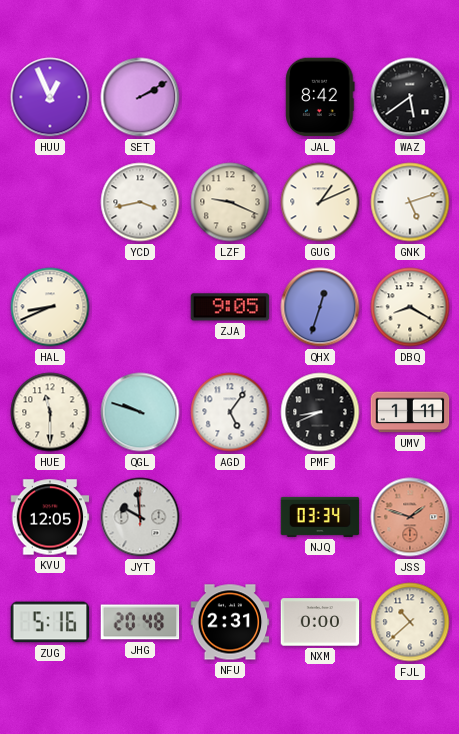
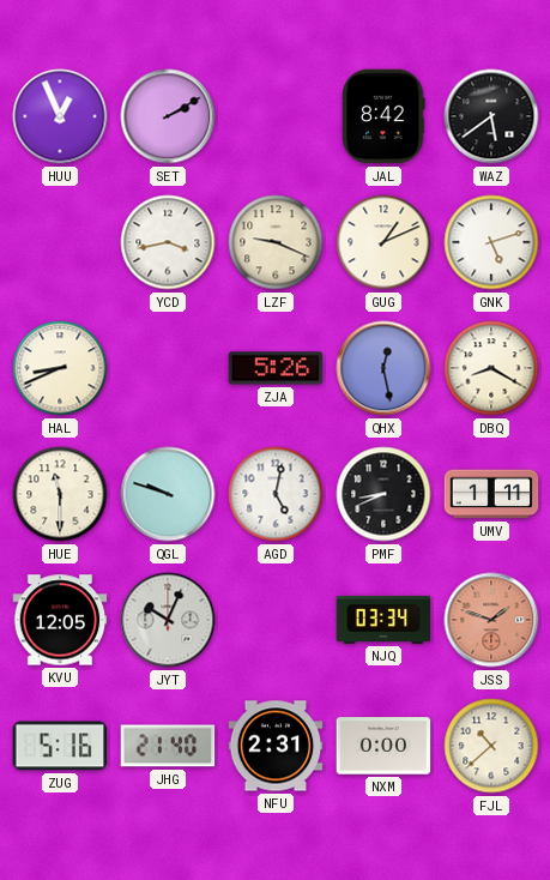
ZJA: 9:05 -> 5:26
QHX: 12:33 -> 12:28
AGD: 5:06 -> 5:02
JYT: 9:59 -> 10:04
JHG: 20:48 -> 21:40
